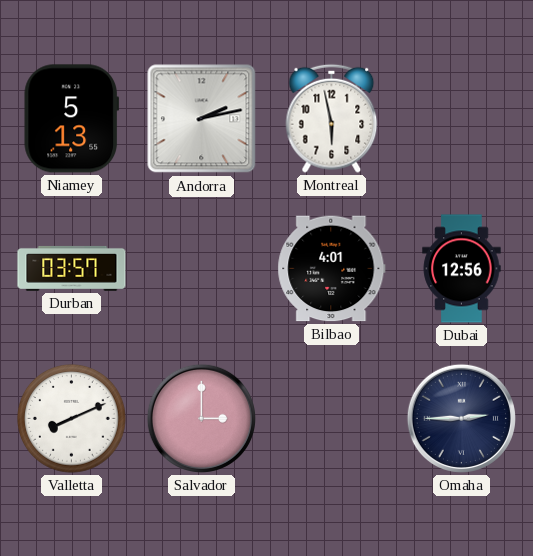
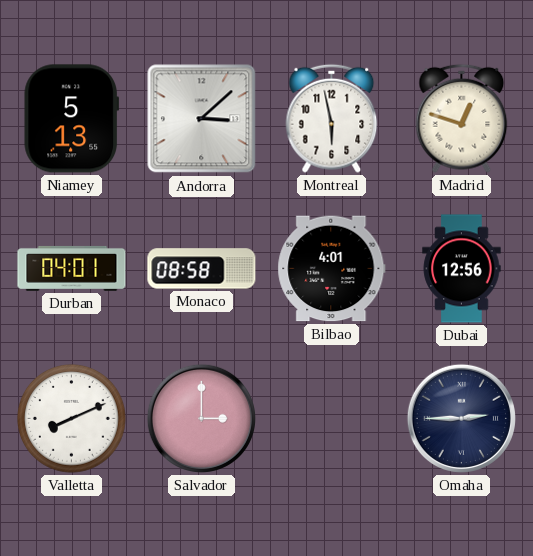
Andorra: 2:13 -> 3:08
Madrid: none -> 12:48
Durban: 03:57 -> 04:01
Monaco: none -> 08:58
